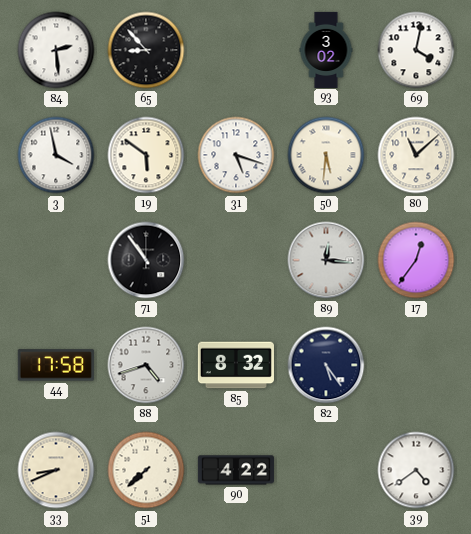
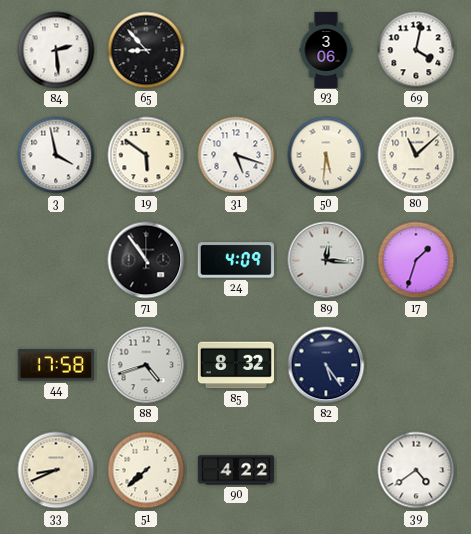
93: 3:02 -> 3:06
24: none -> 4:09
17: 12:36 -> 1:33
